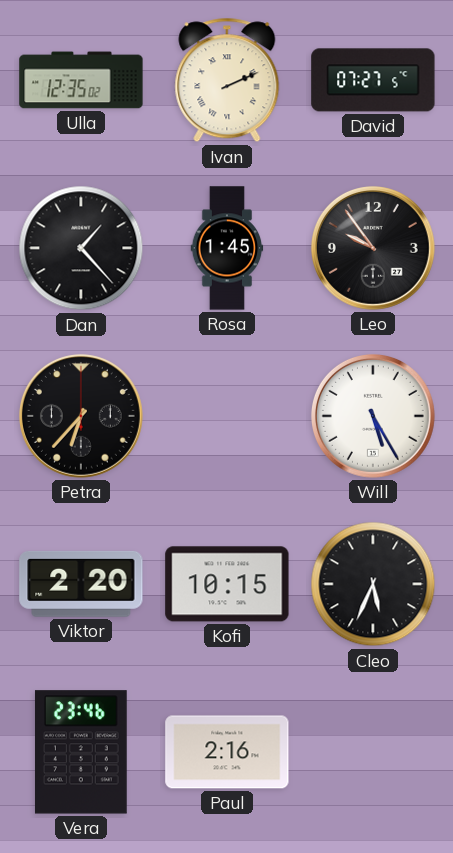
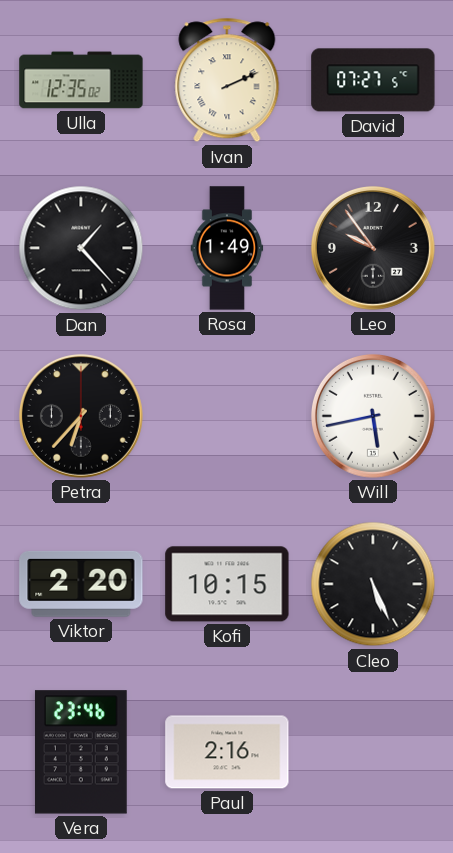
Rosa: 1:45 -> 1:49
Will: 5:25 -> 5:43
Cleo: 5:34 -> 5:26
